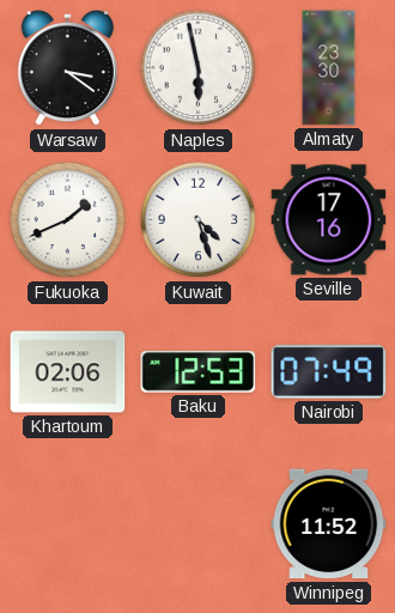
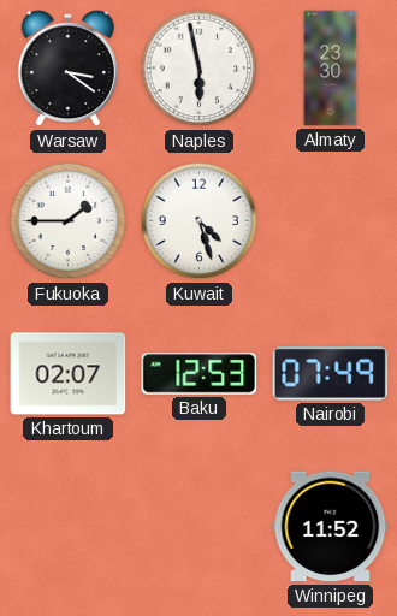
Fukuoka: 1:41 -> 1:45
Seville: 17:16 -> none
Khartoum: 02:06 -> 02:07
